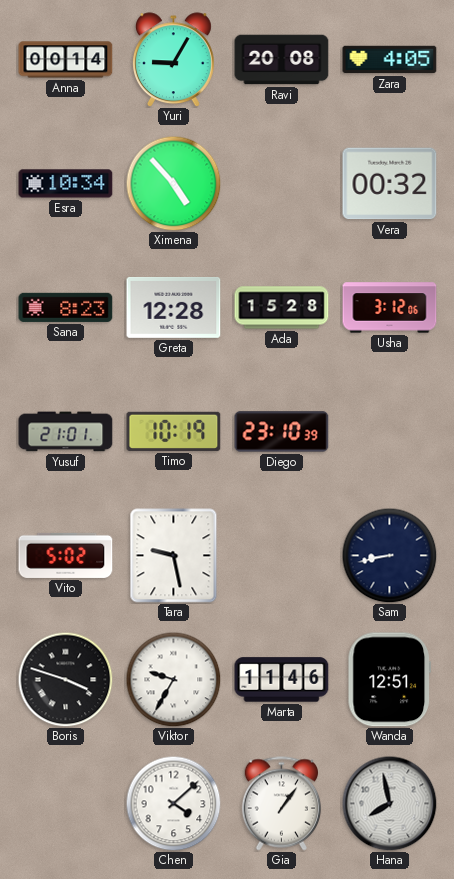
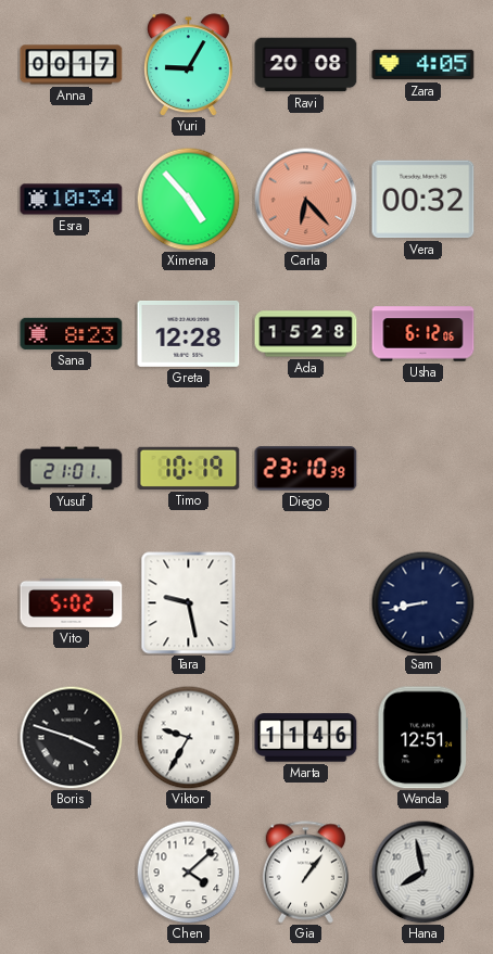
Anna: 00:14 -> 00:17
Carla: none -> 6:23
Usha: 3:12 -> 6:12
